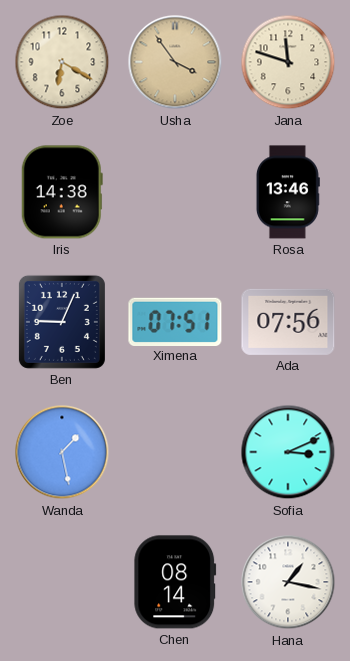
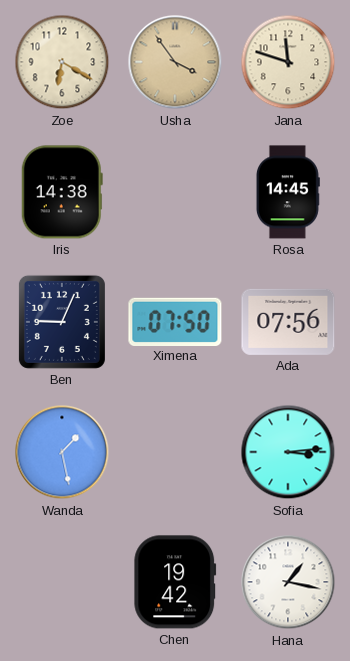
Rosa: 13:46 -> 14:45
Ximena: 07:51 -> 07:50
Sofia: 3:11 -> 3:14
Chen: 08:14 -> 19:42
